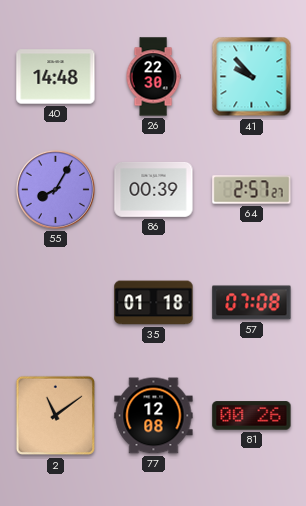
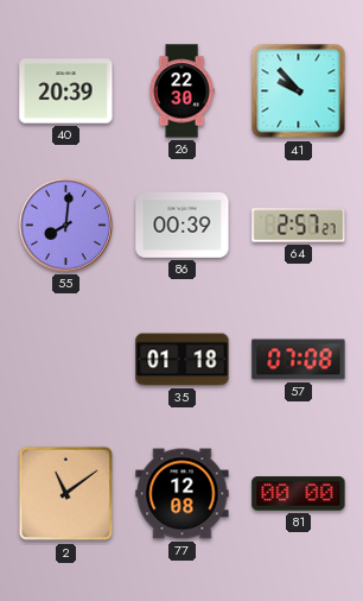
40: 14:48 -> 20:39
55: 8:05 -> 8:01
81: 00:26 -> 00:00
